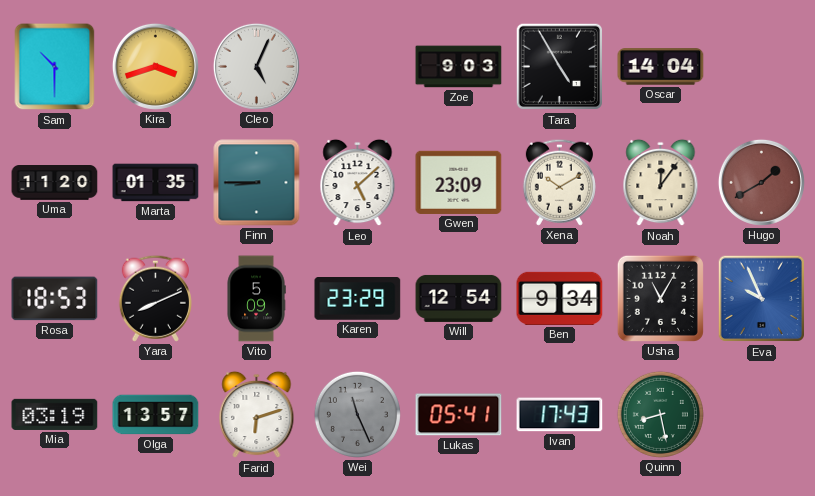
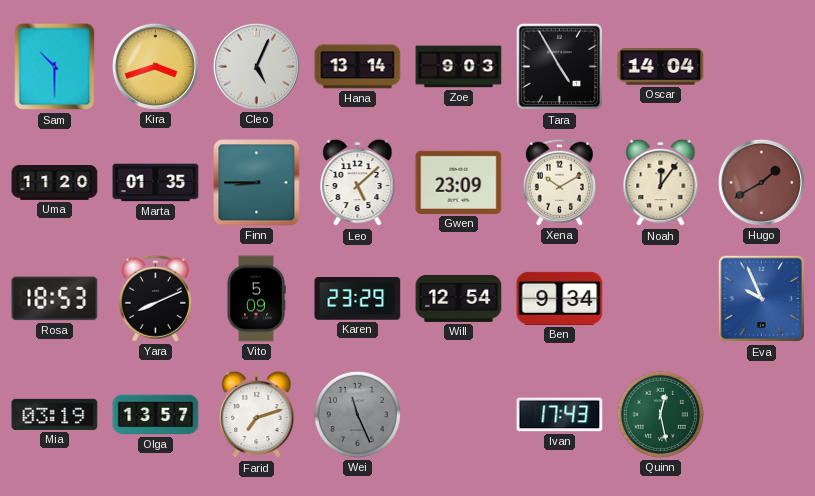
Hana: none -> 13:14
Usha: 11:05 -> none
Farid: 6:12 -> 7:12
Lukas: 05:41 -> none
Quinn: 8:28 -> 12:28
